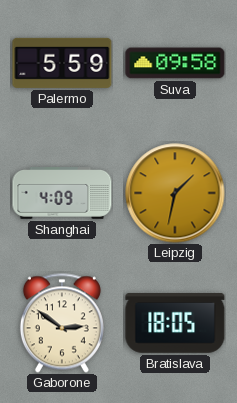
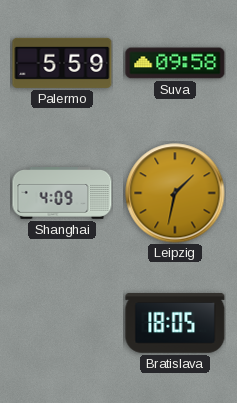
Gaborone: 2:51 -> none
